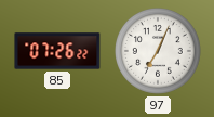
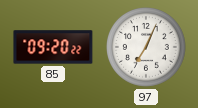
85: 07:26 -> 09:20
